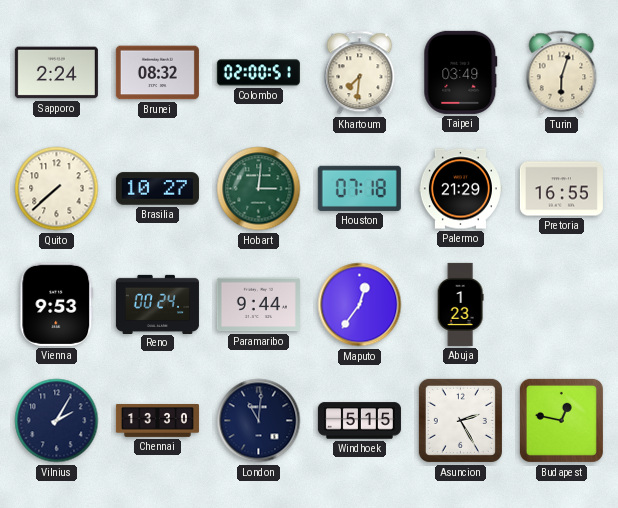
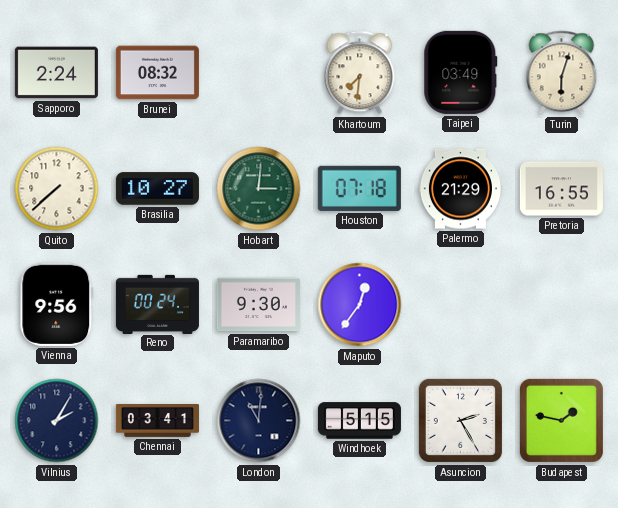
Colombo: 02:00 -> none
Vienna: 9:53 -> 9:56
Paramaribo: 9:44 -> 9:30
Abuja: 1:23 -> none
Chennai: 13:30 -> 03:41
Budapest: 12:47 -> 1:47
